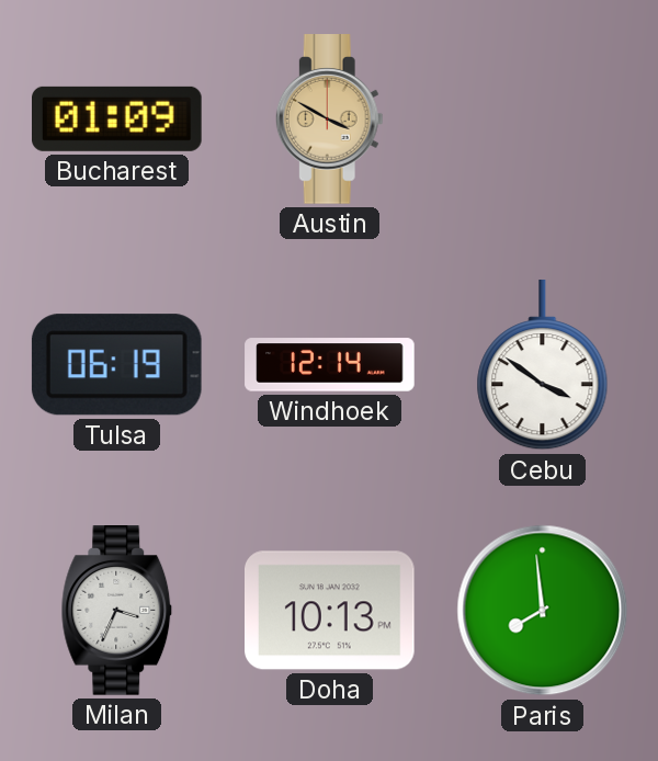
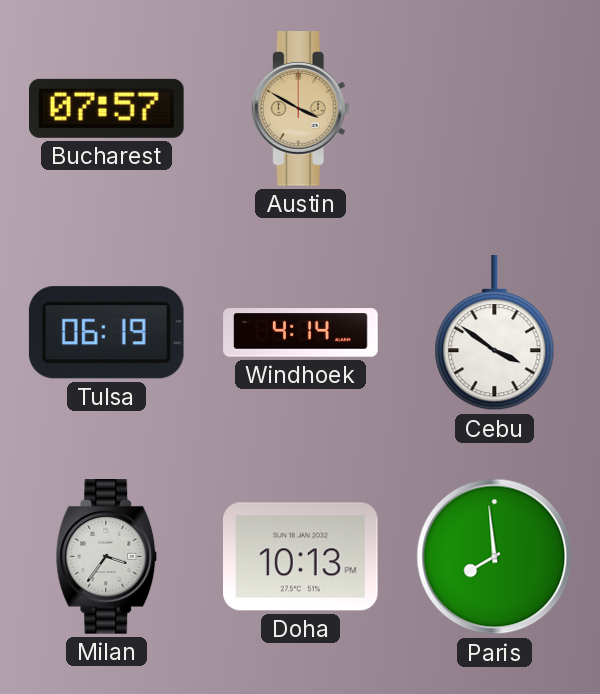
Bucharest: 01:09 -> 07:57
Windhoek: 12:14 -> 4:14
Milan: 3:34 -> 3:36
